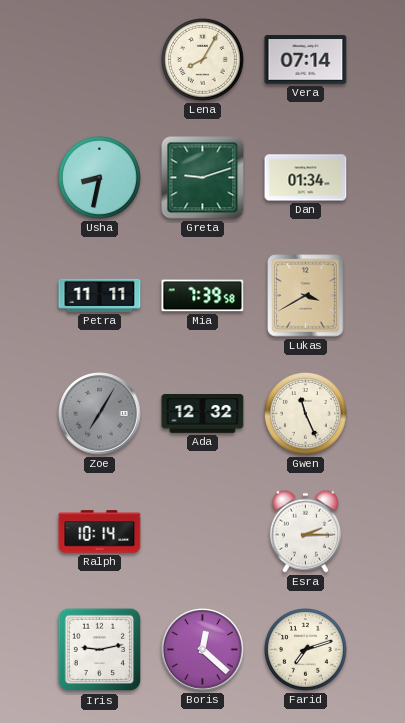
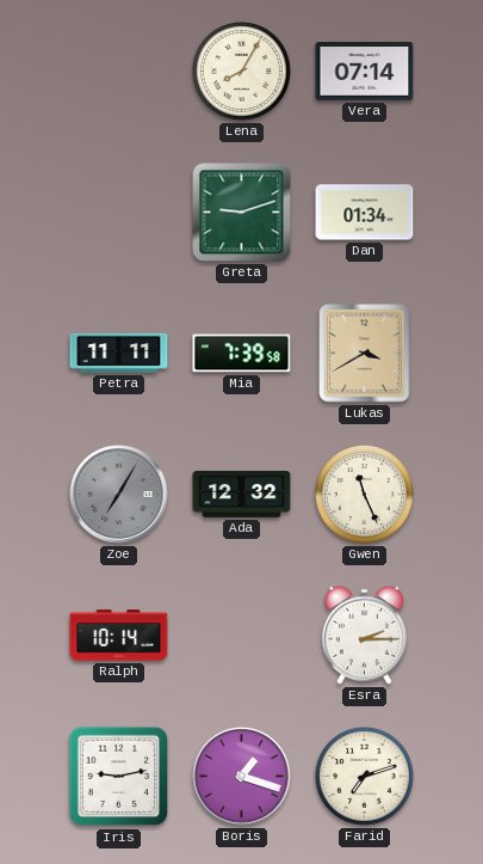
Usha: 8:32 -> none
Boris: 12:22 -> 1:18
